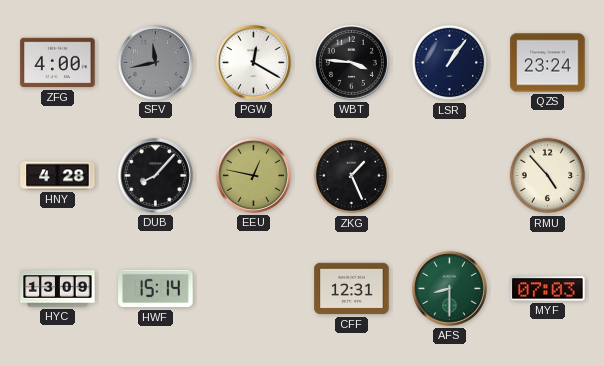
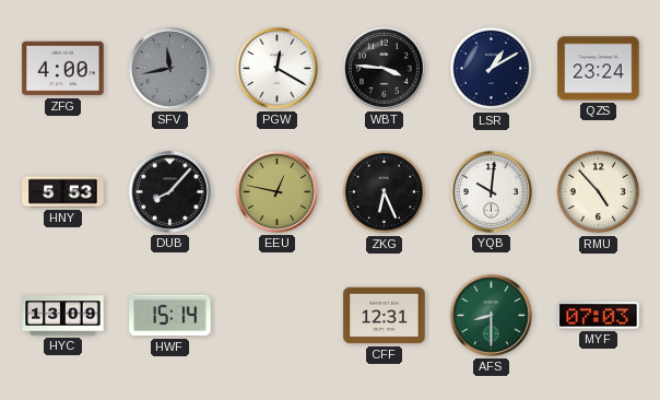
LSR: 1:06 -> 1:10
HNY: 4:28 -> 5:53
ZKG: 1:26 -> 6:26
YQB: none -> 10:01
